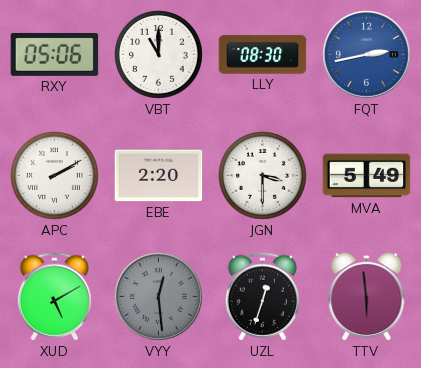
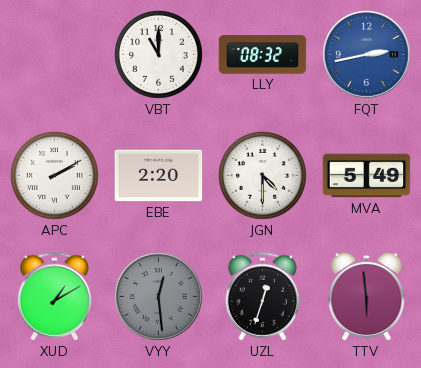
RXY: 05:06 -> none
LLY: 08:30 -> 08:32
JGN: 3:30 -> 4:30
XUD: 5:10 -> 1:10
